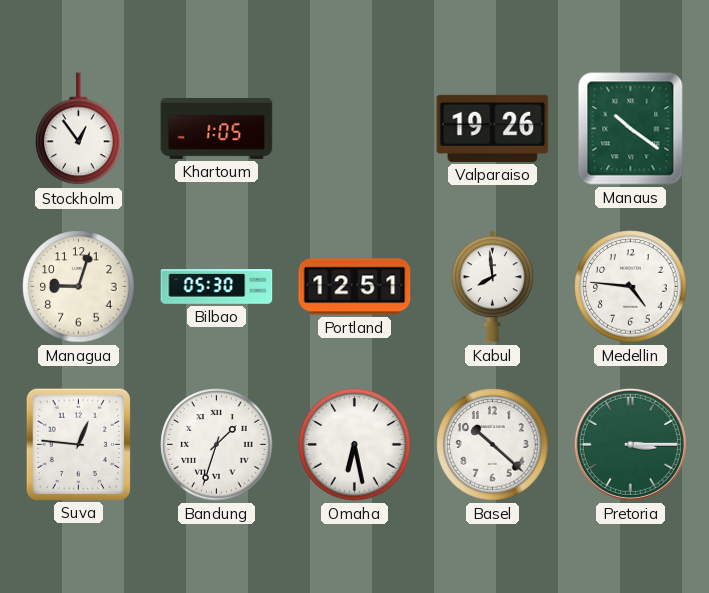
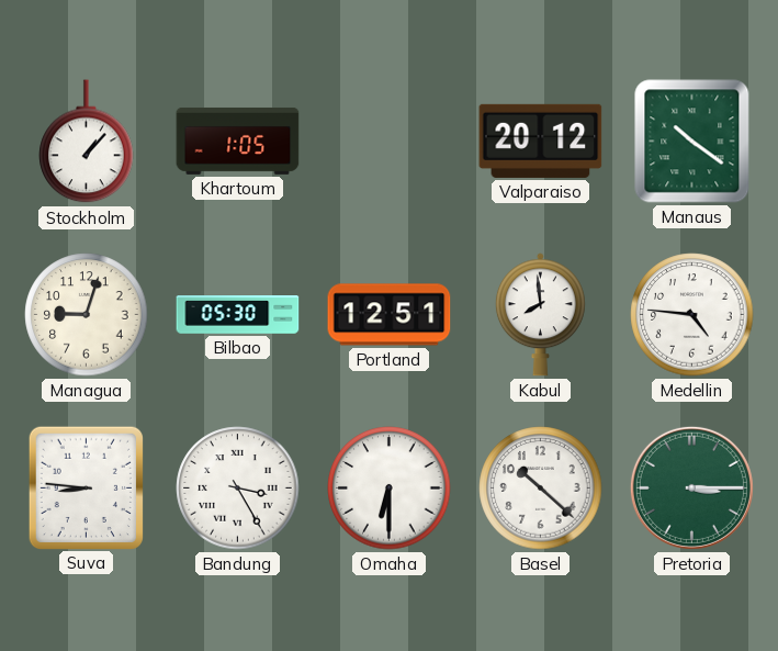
Stockholm: 12:54 -> 1:07
Valparaiso: 19:26 -> 20:12
Suva: 12:46 -> 8:46
Bandung: 1:33 -> 3:25
Omaha: 6:28 -> 6:30
